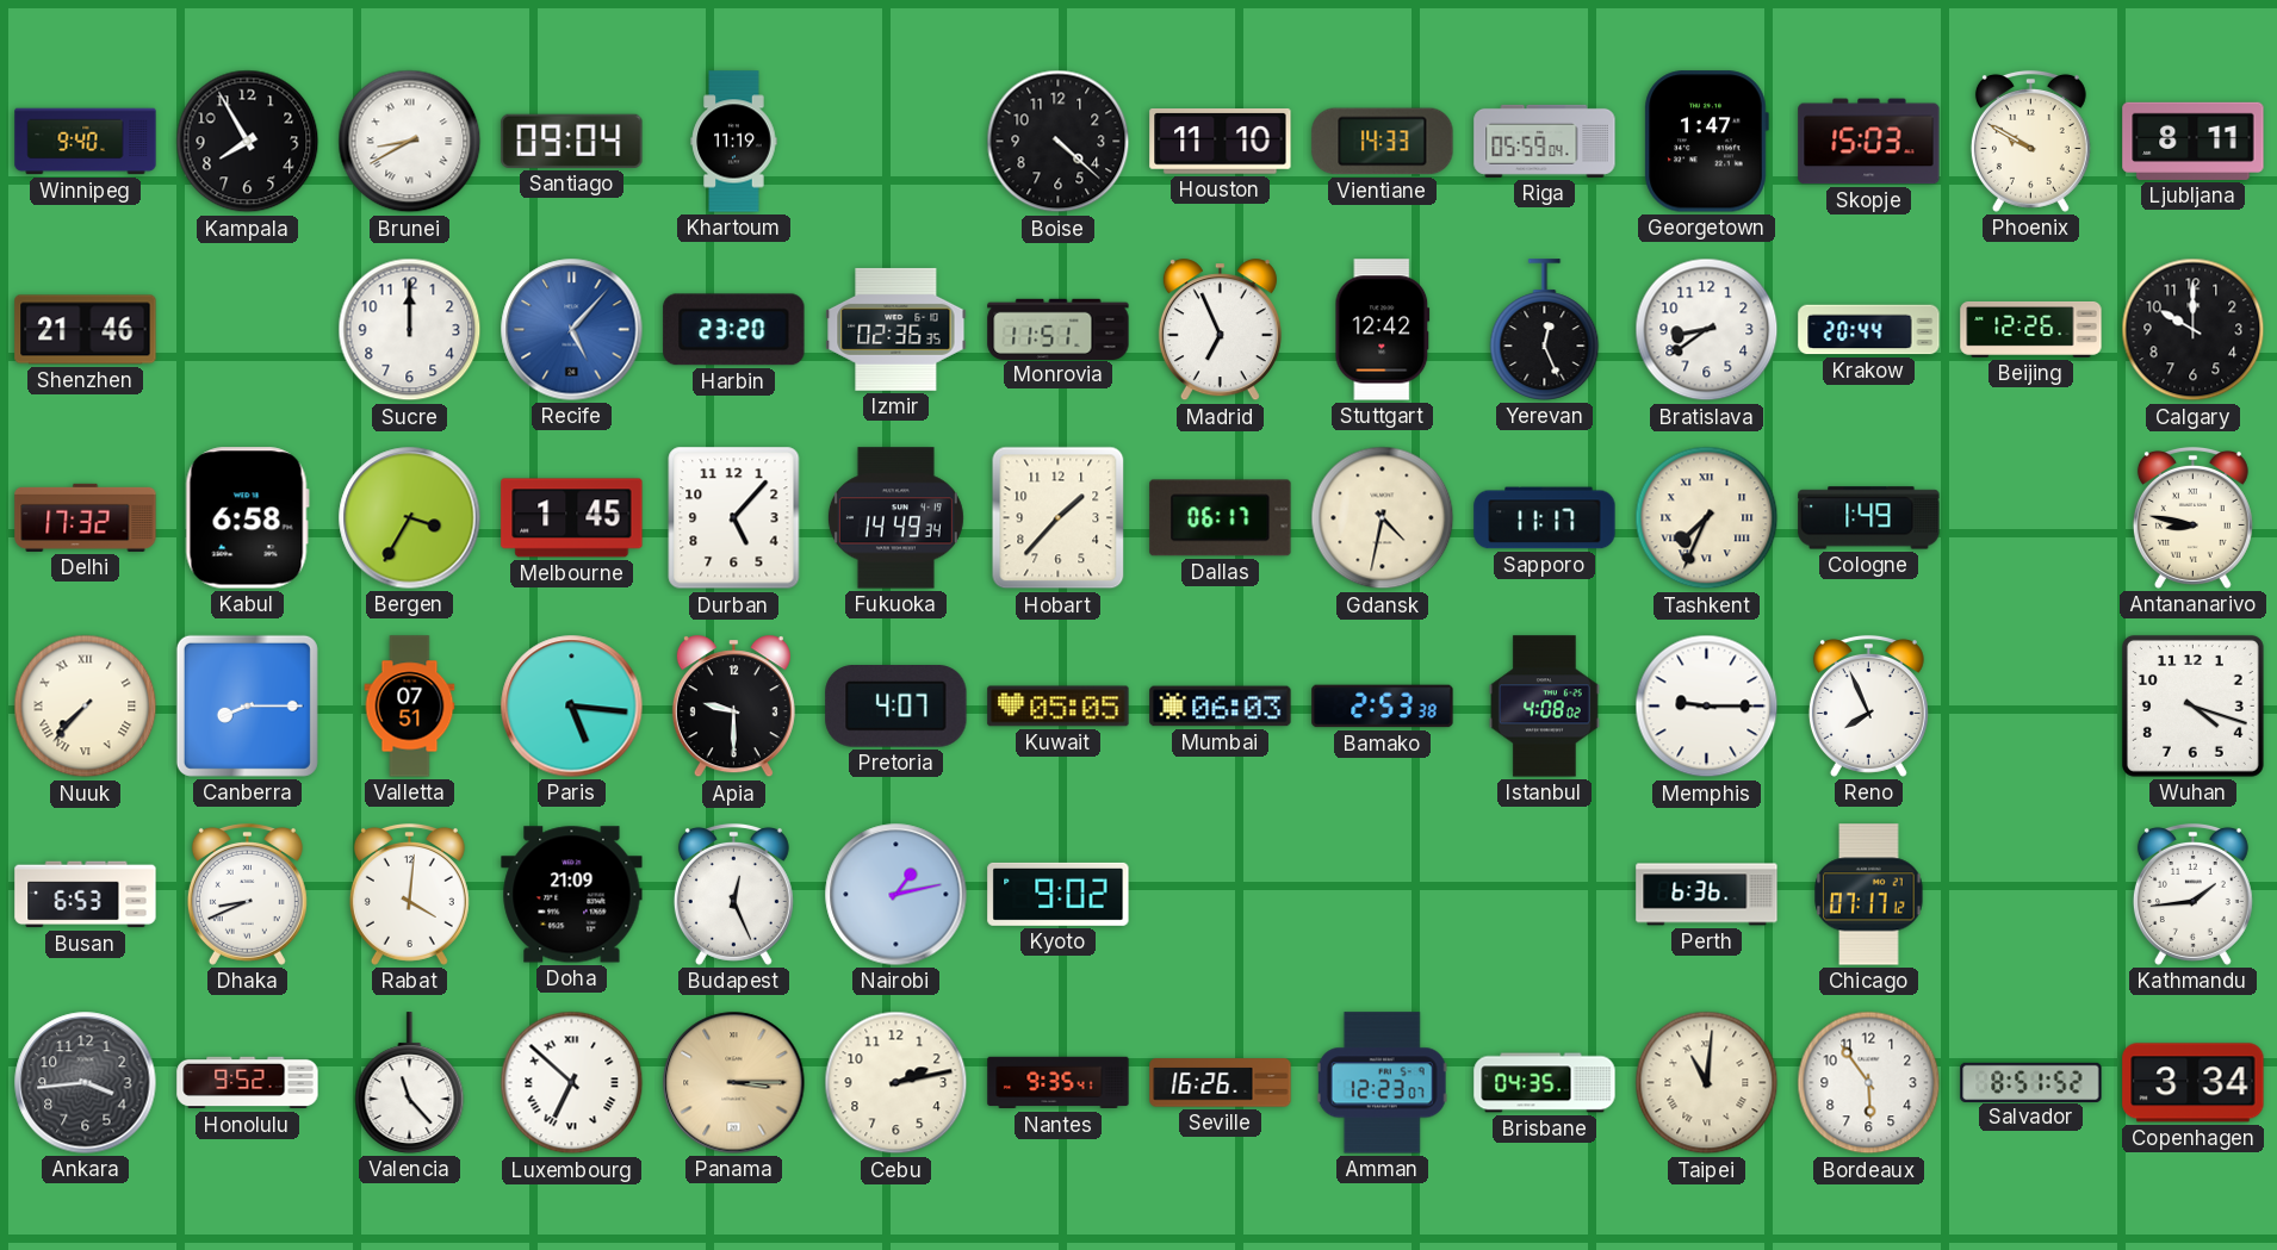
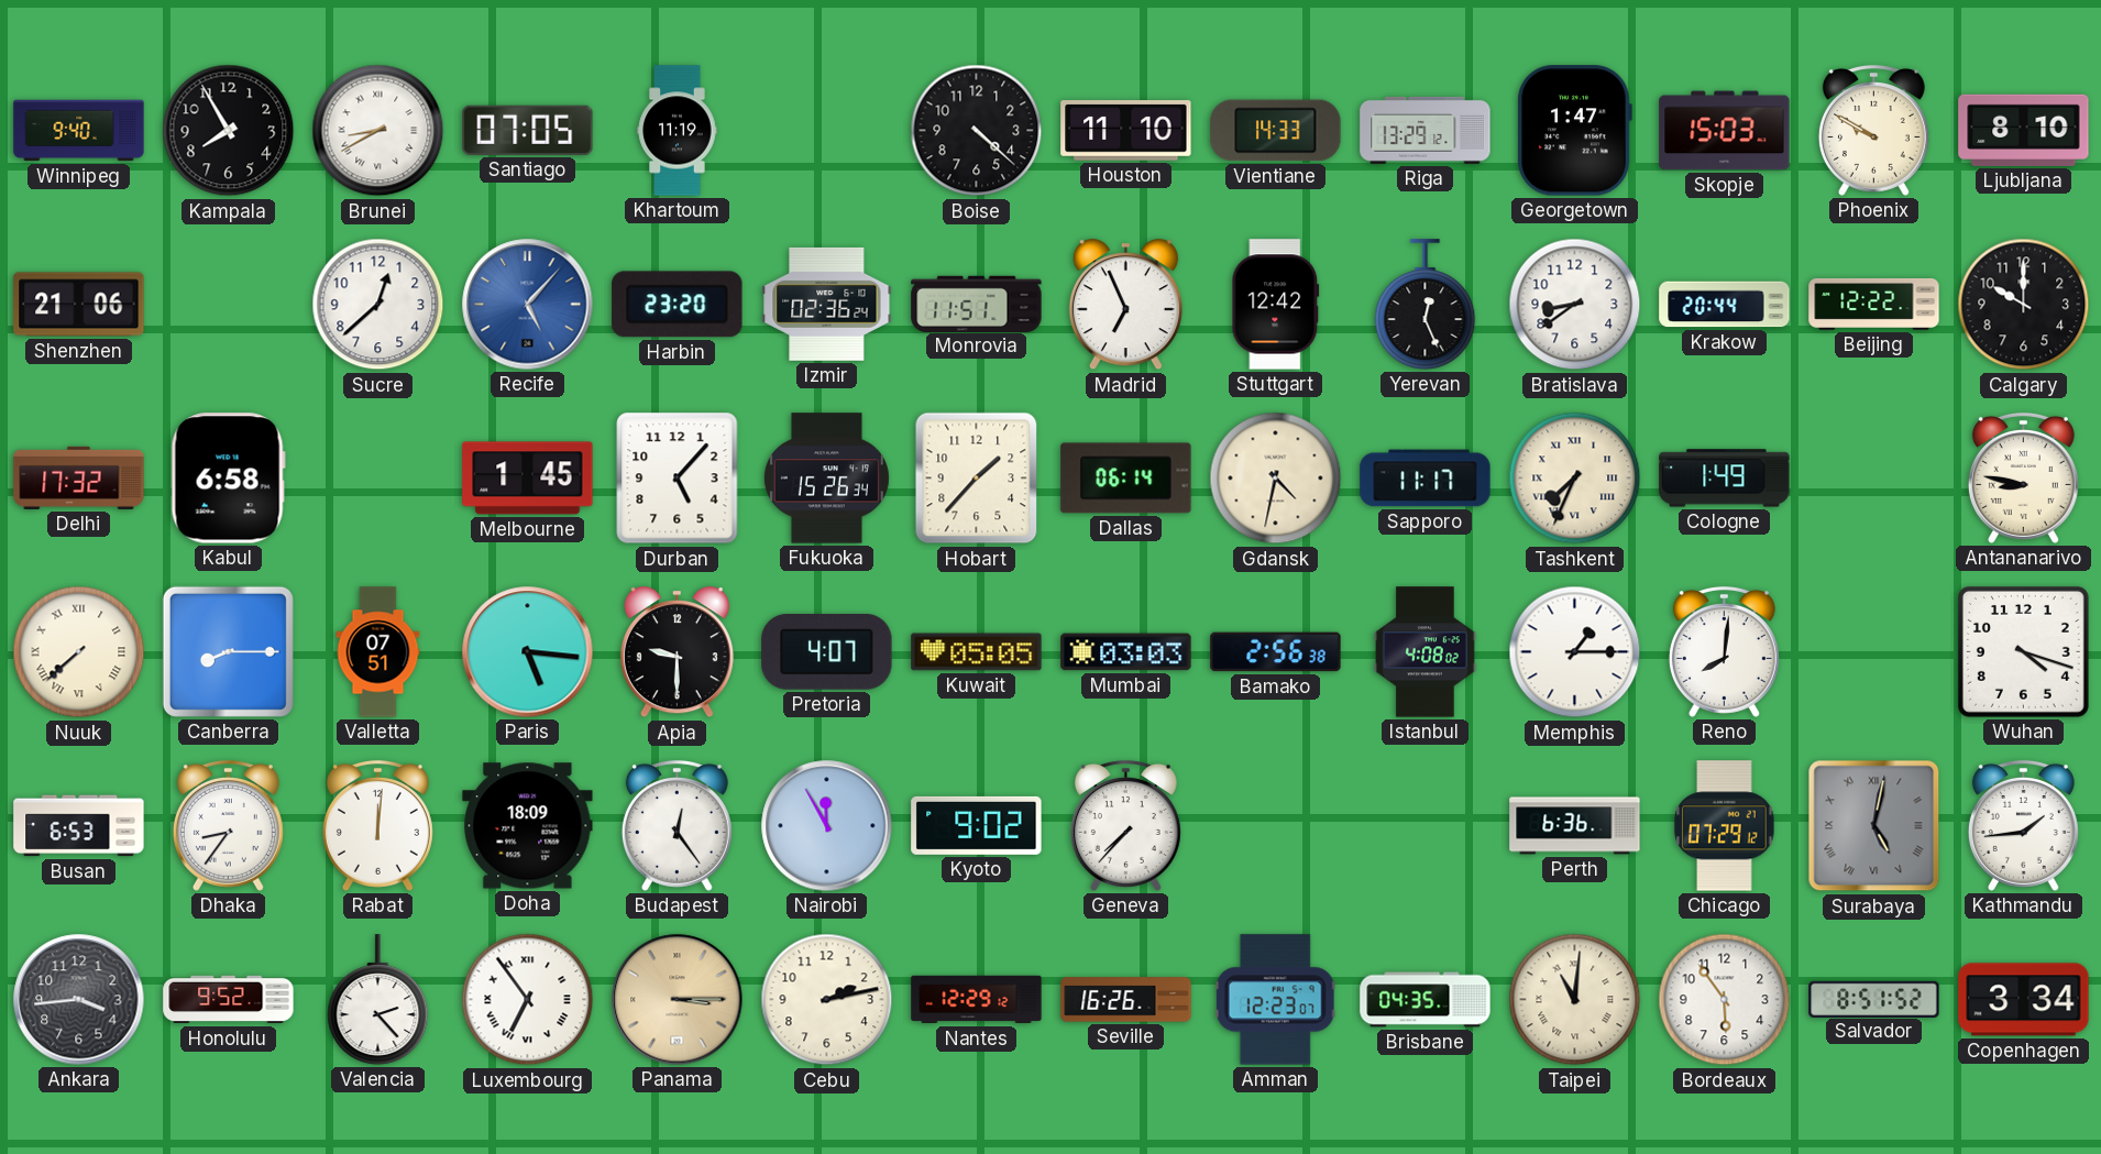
Santiago: 09:04 -> 07:05
Riga: 05:59 -> 13:29
Ljubljana: 8:11 -> 8:10
Shenzhen: 21:46 -> 21:06
Sucre: 12:00 -> 12:38
Izmir: 02:36:35 -> 02:36:24
Beijing: 12:26 -> 12:22
Bergen: 3:35 -> none
Fukuoka: 14:49 -> 15:26
Dallas: 06:17 -> 06:14
Nuuk: 7:37 -> 7:38
Mumbai: 06:03 -> 03:03
Bamako: 2:53 -> 2:56
Memphis: 9:15 -> 1:15
Reno: 7:56 -> 8:01
Dhaka: 8:41 -> 8:36
Rabat: 4:01 -> 12:01
Doha: 21:09 -> 18:09
Budapest: 12:26 -> 12:24
Nairobi: 1:13 -> 11:55
Geneva: none -> 7:37
Chicago: 07:17 -> 07:29
Surabaya: none -> 5:02
Valencia: 11:23 -> 2:23
Luxembourg: 6:52 -> 6:54
Nantes: 9:35 -> 12:29
